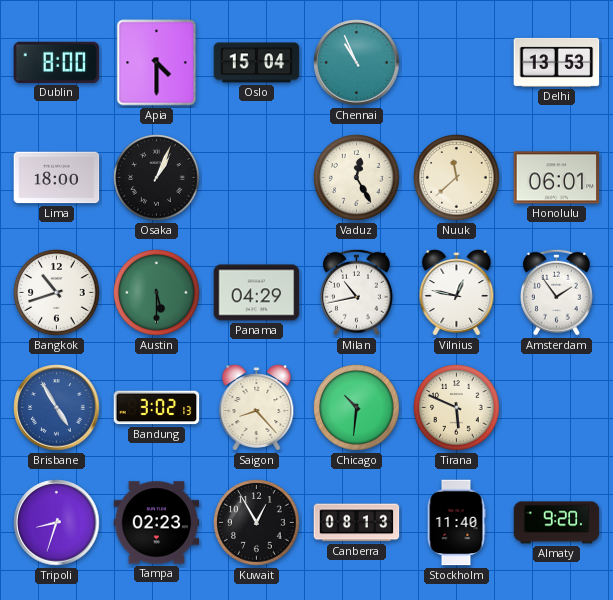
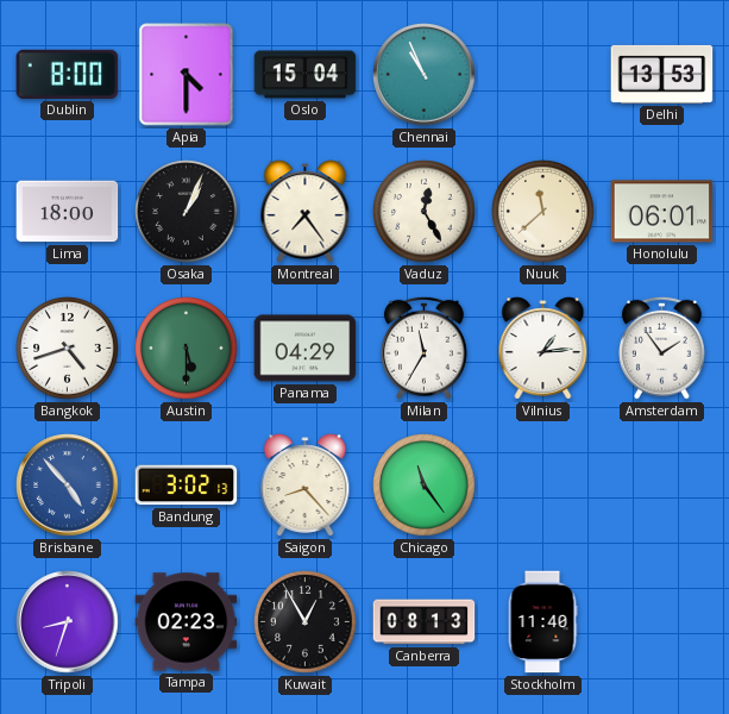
Montreal: none -> 7:24
Bangkok: 10:42 -> 4:42
Milan: 10:43 -> 11:35
Vilnius: 12:47 -> 1:14
Brisbane: 4:55 -> 4:53
Chicago: 10:31 -> 11:24
Tirana: 5:49 -> none
Almaty: 9:20 -> none
